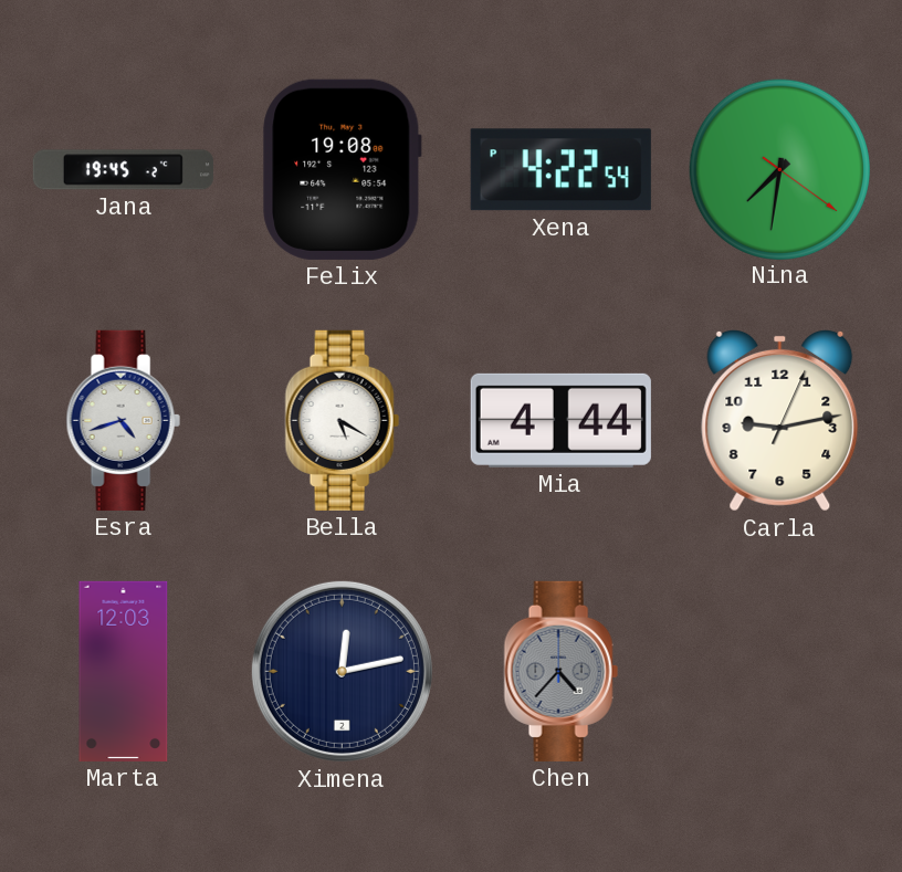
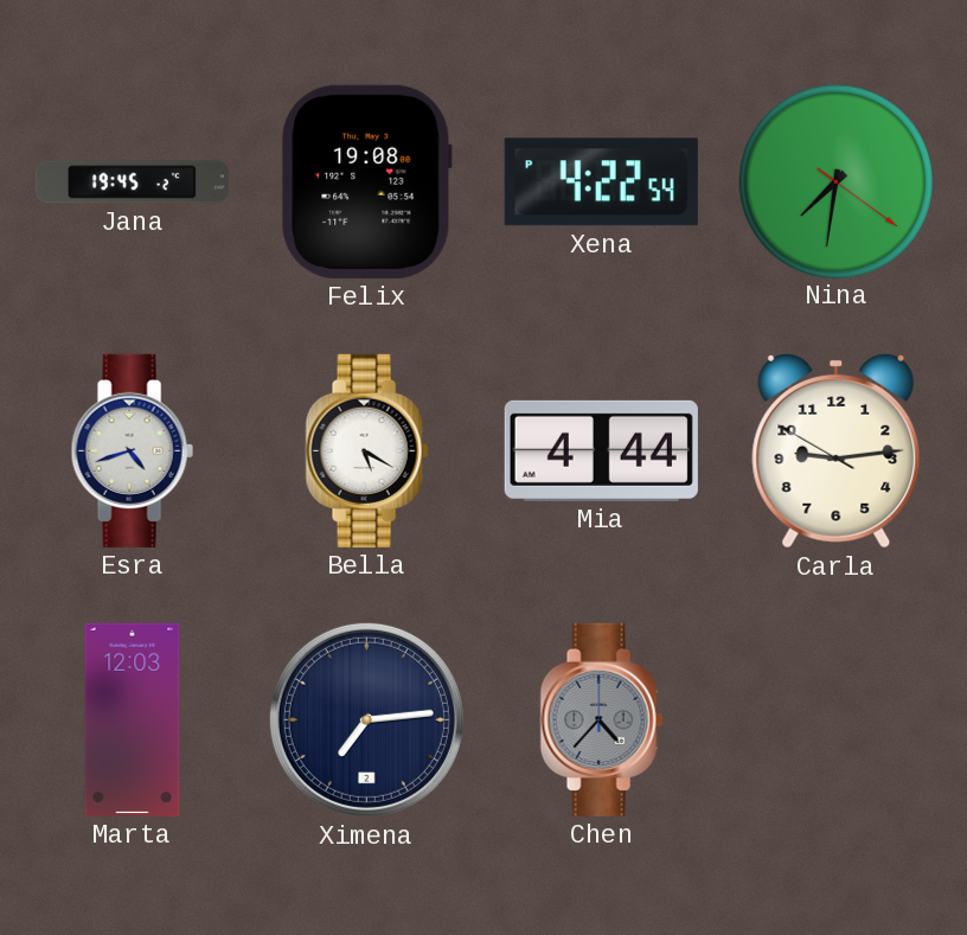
Carla: 9:13:04 -> 9:13:50
Ximena: 12:13 -> 7:14
